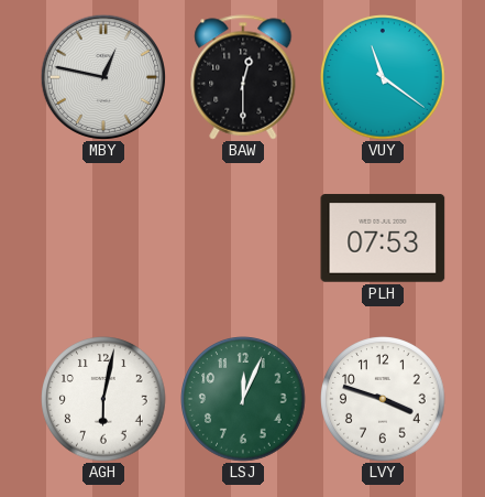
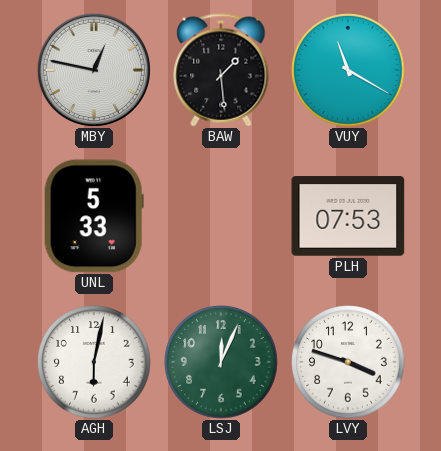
BAW: 12:30 -> 1:29
VUY: 11:21 -> 11:20
UNL: none -> 5:33
